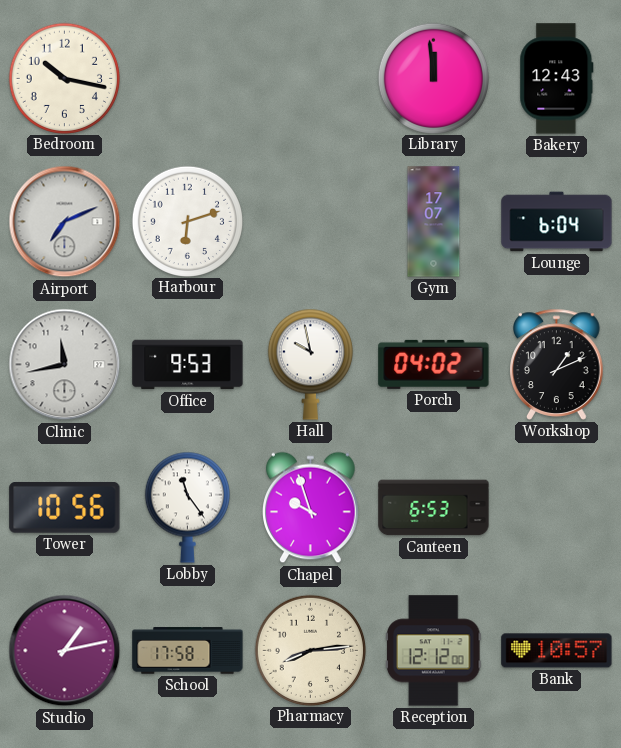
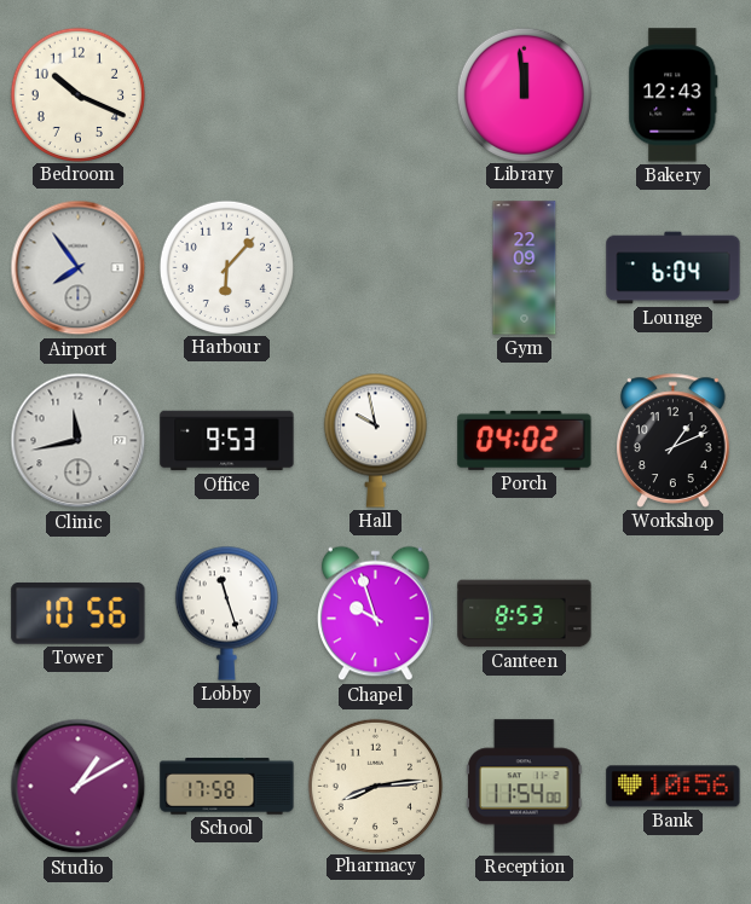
Bedroom: 10:17 -> 10:19
Airport: 7:11 -> 7:54
Harbour: 6:12 -> 6:07
Gym: 17:07 -> 22:09
Lobby: 11:24 -> 11:27
Canteen: 6:53 -> 8:53
Studio: 1:13 -> 1:10
Reception: 12:12 -> 11:54
Bank: 10:57 -> 10:56
